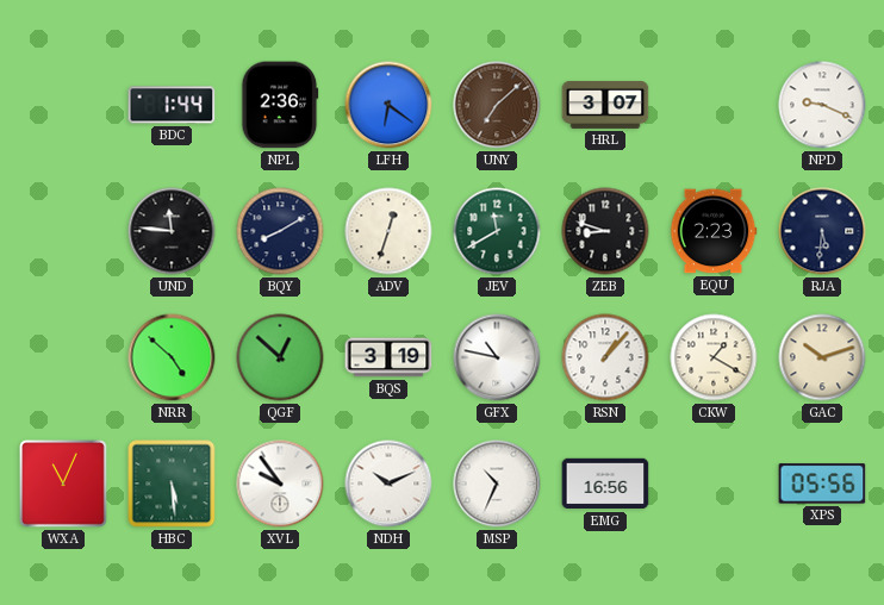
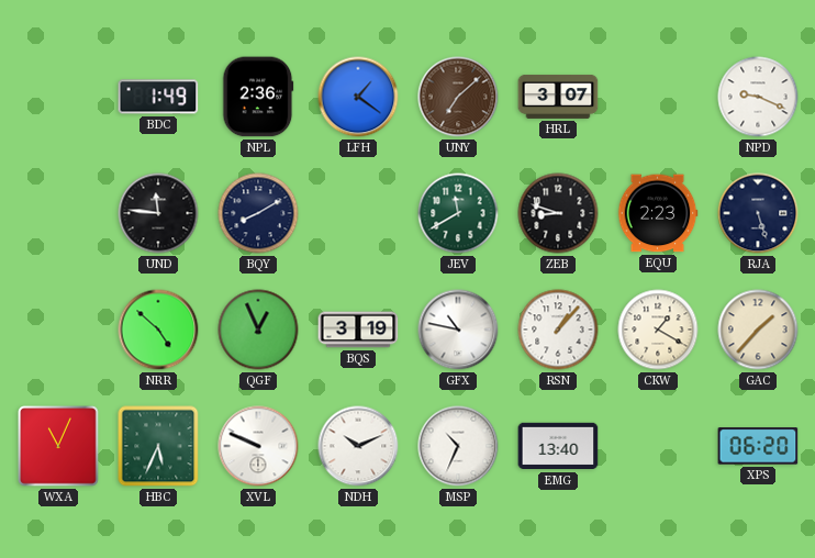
BDC: 1:44 -> 1:49
LFH: 6:21 -> 1:21
ADV: 12:33 -> none
RJA: 5:31 -> 5:27
QGF: 12:52 -> 12:56
GAC: 10:12 -> 1:37
HBC: 5:29 -> 5:34
XVL: 9:54 -> 9:49
EMG: 16:56 -> 13:40
XPS: 05:56 -> 06:20
